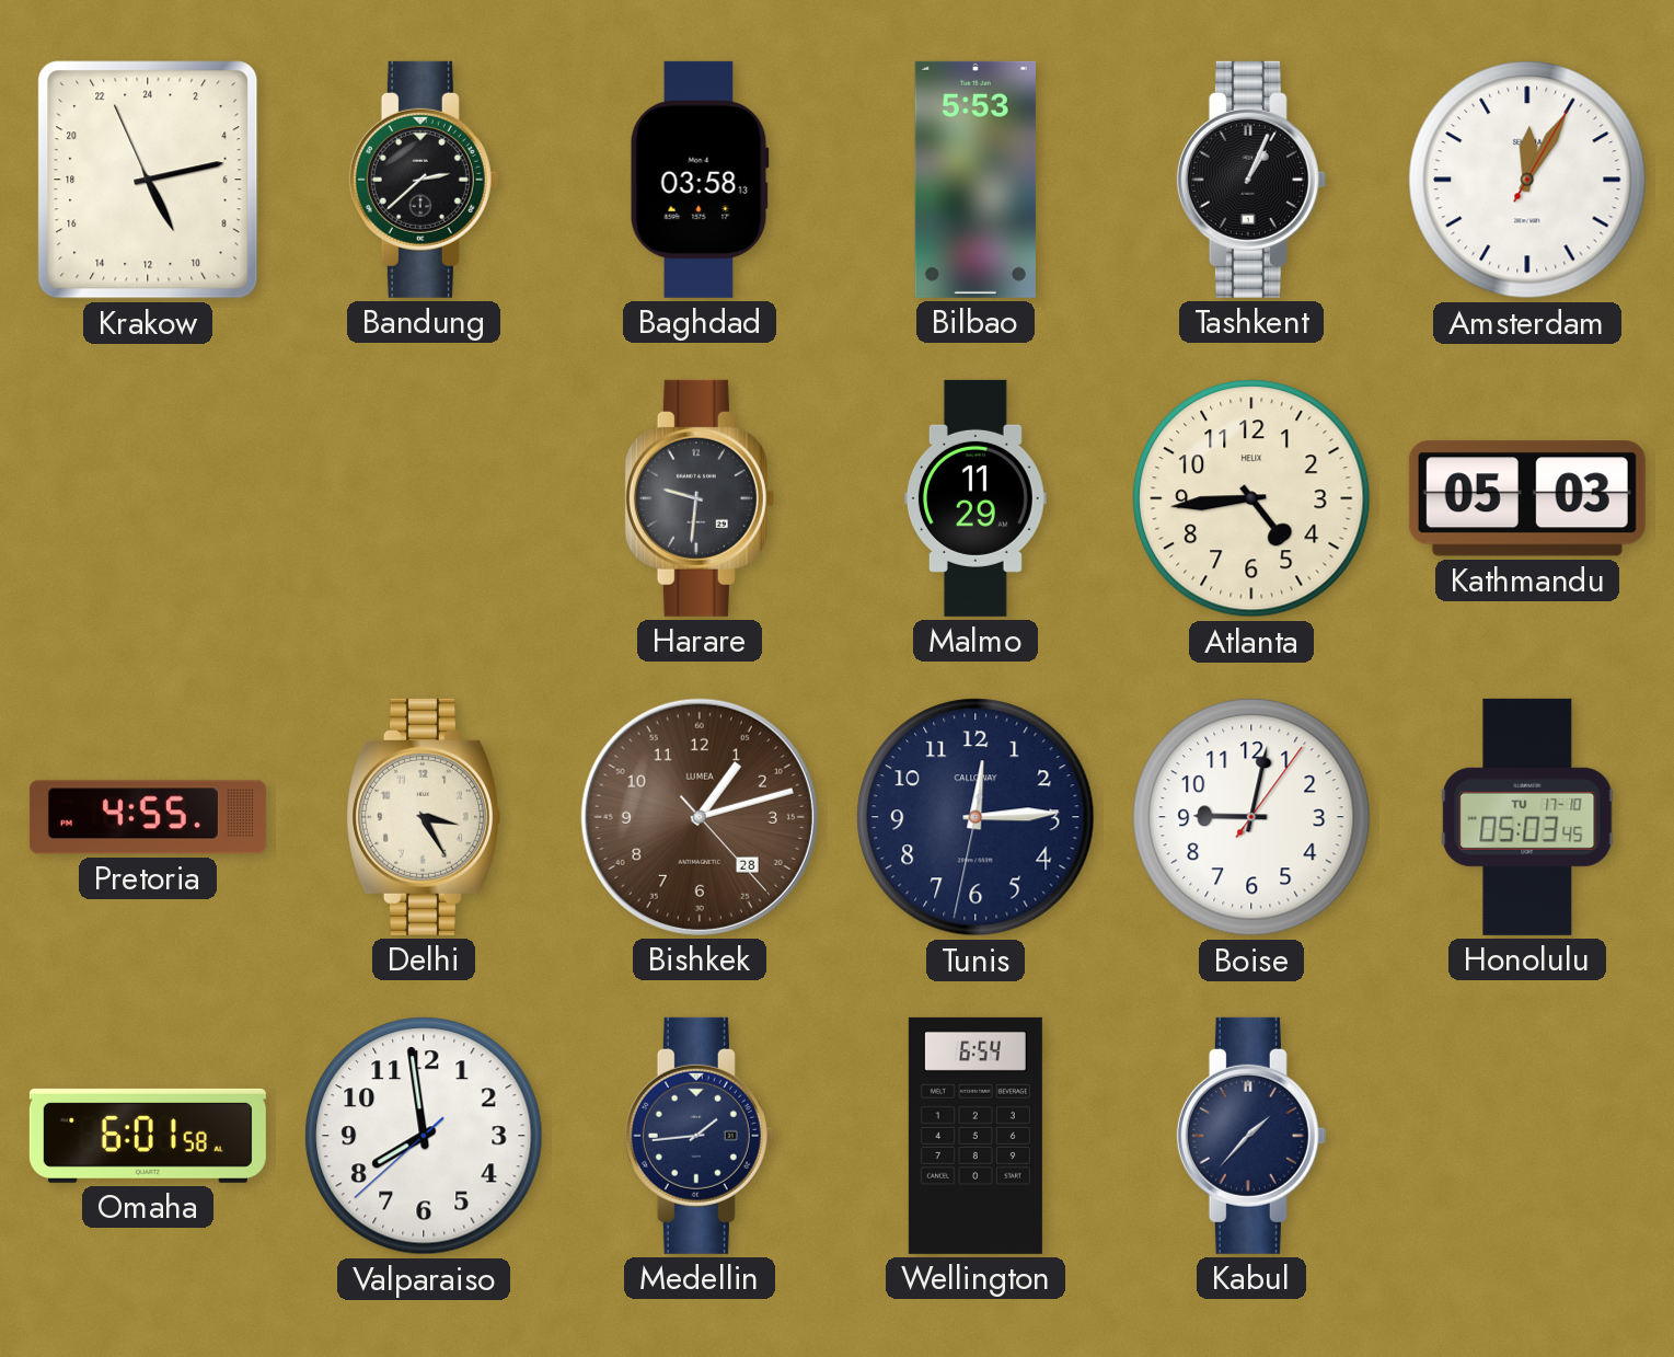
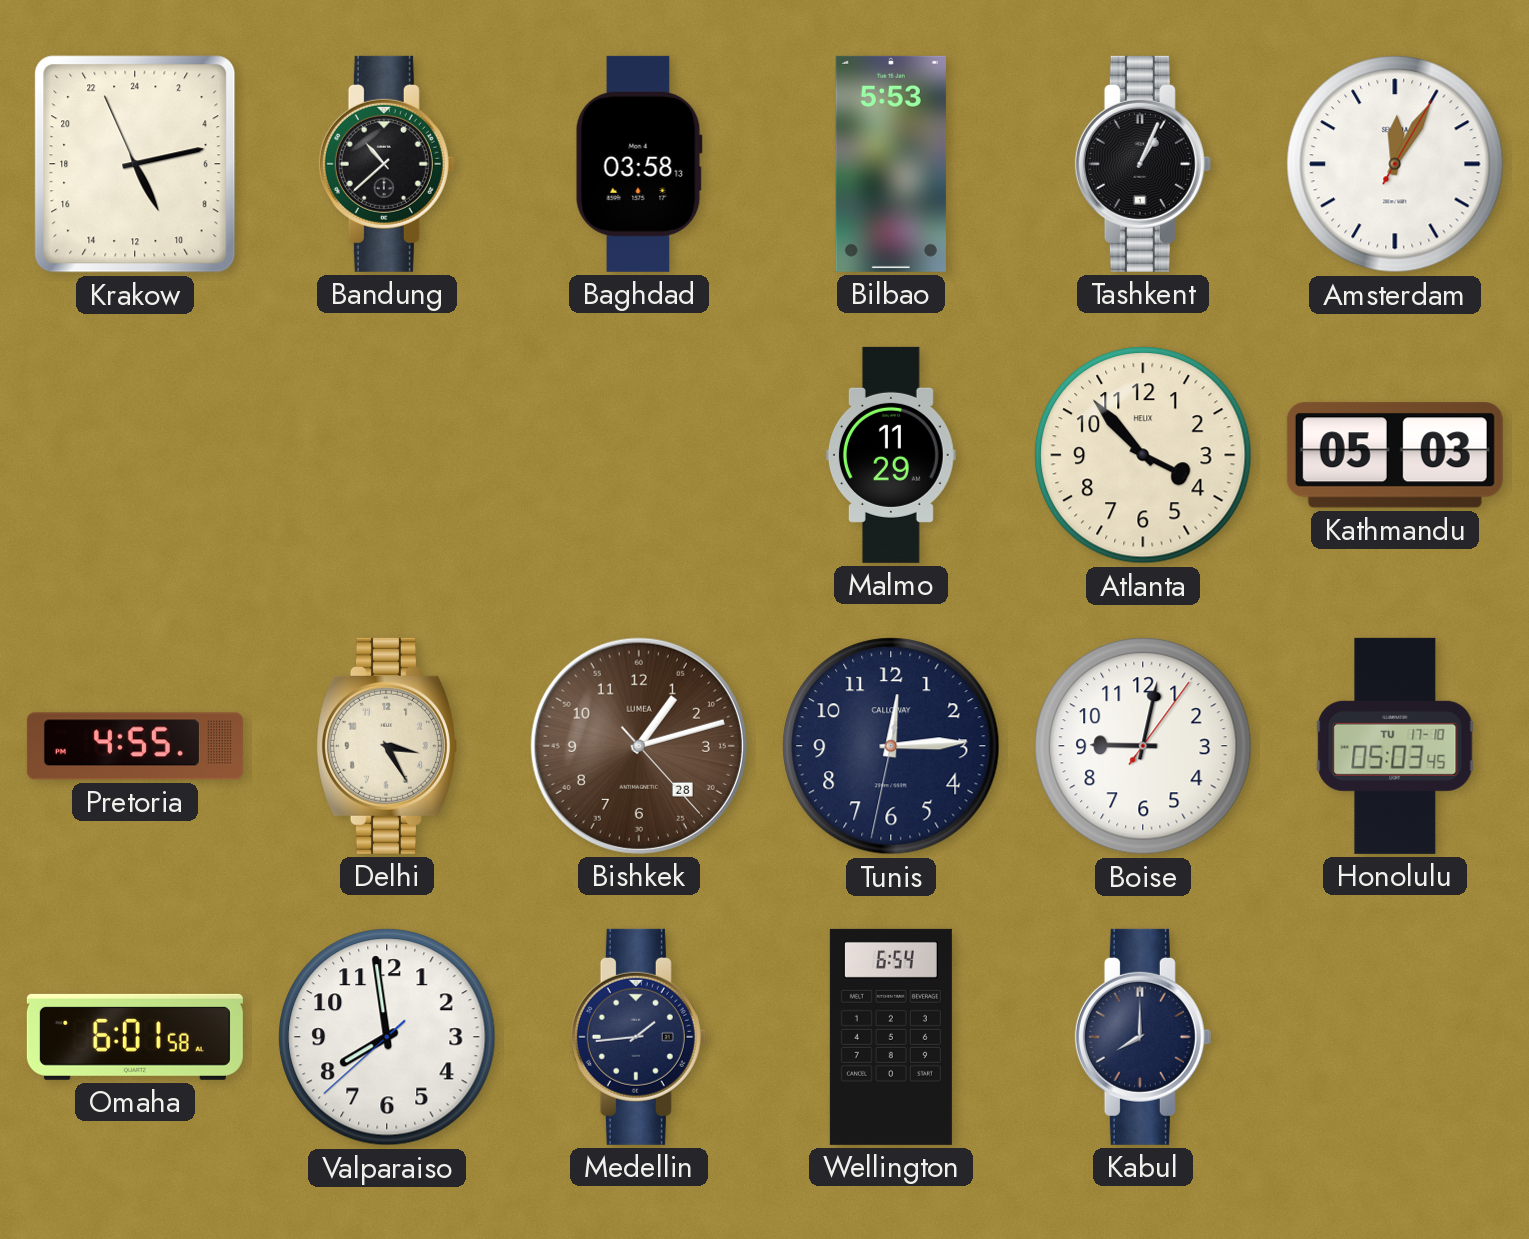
Bandung: 2:38 -> 10:38
Harare: 9:31 -> none
Atlanta: 4:44 -> 3:53
Kabul: 1:37 -> 8:00
